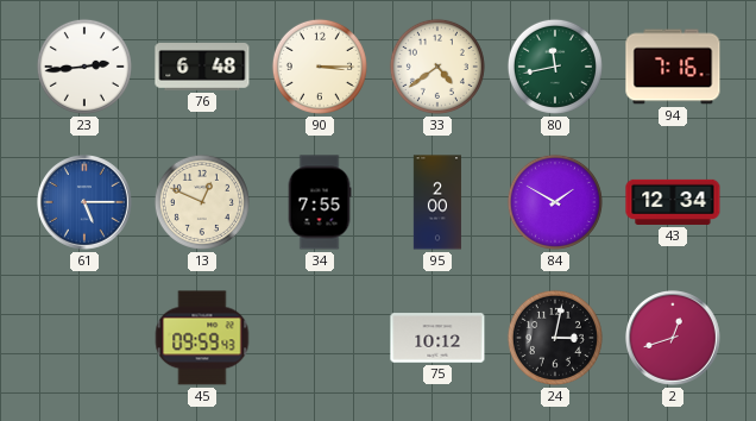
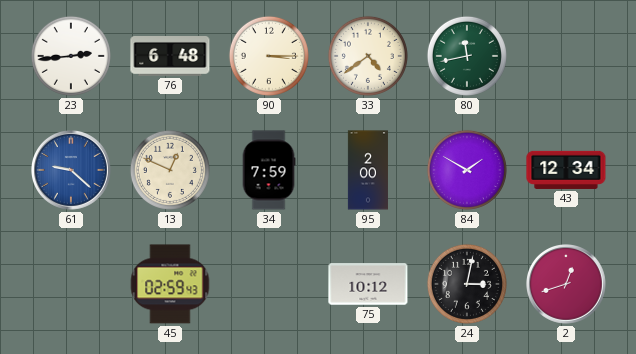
94: 7:16 -> none
61: 5:15 -> 9:22
34: 7:55 -> 7:59
45: 09:59 -> 02:59
